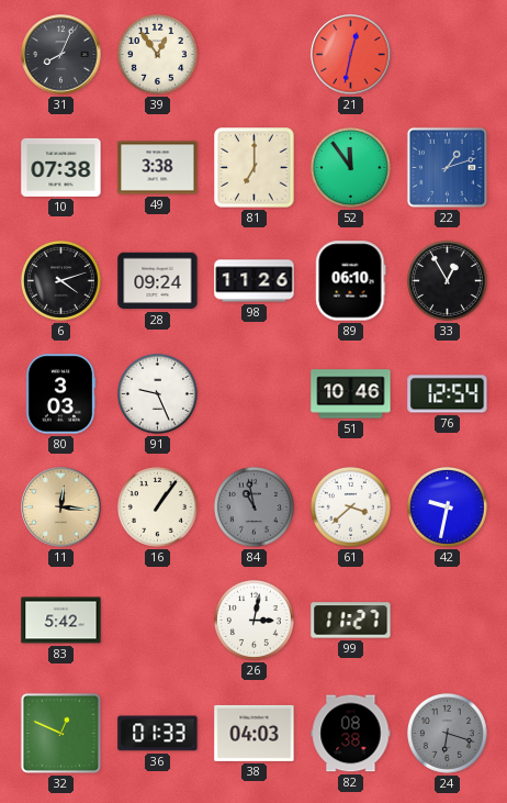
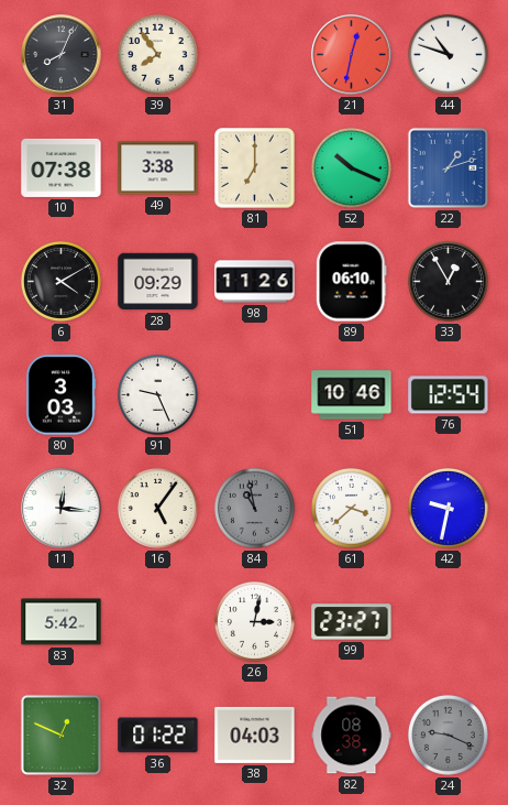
39: 12:54 -> 7:54
44: none -> 10:48
52: 11:54 -> 10:19
6: 4:12 -> 4:10
28: 09:24 -> 09:29
11 dial: champagne -> white
16: 1:06 -> 5:06
99: 11:27 -> 23:27
36: 01:33 -> 01:22
24: 6:18 -> 9:19
